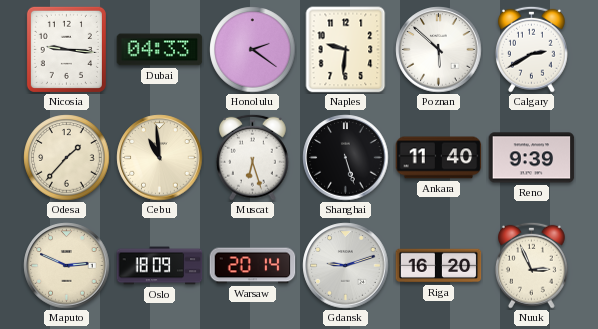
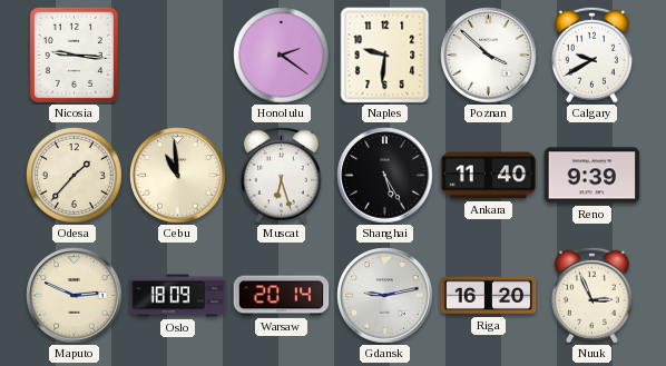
Dubai: 04:33 -> none
Poznan: 5:52 -> 3:52
Calgary: 2:40 -> 9:40
Shanghai: 5:27 -> 5:25
Gdansk: 9:12 -> 9:13
